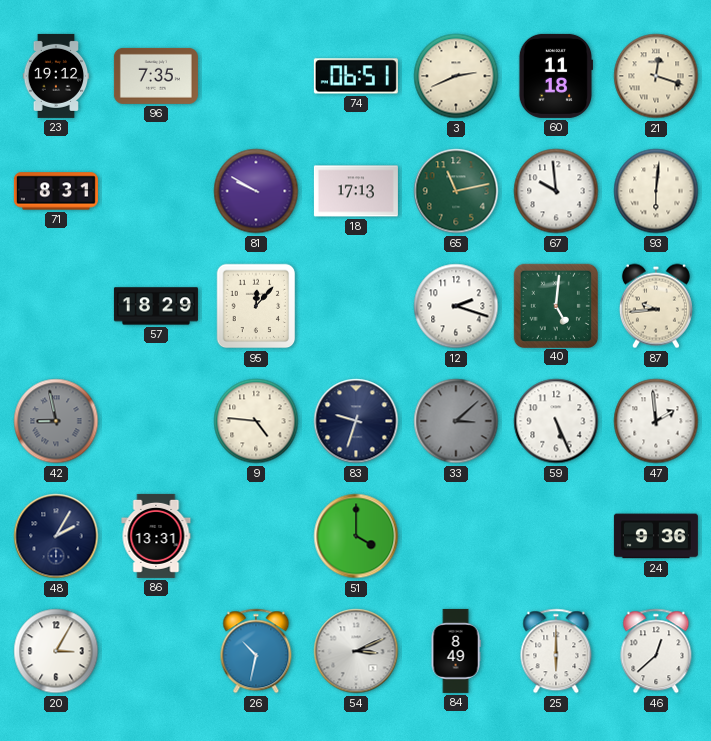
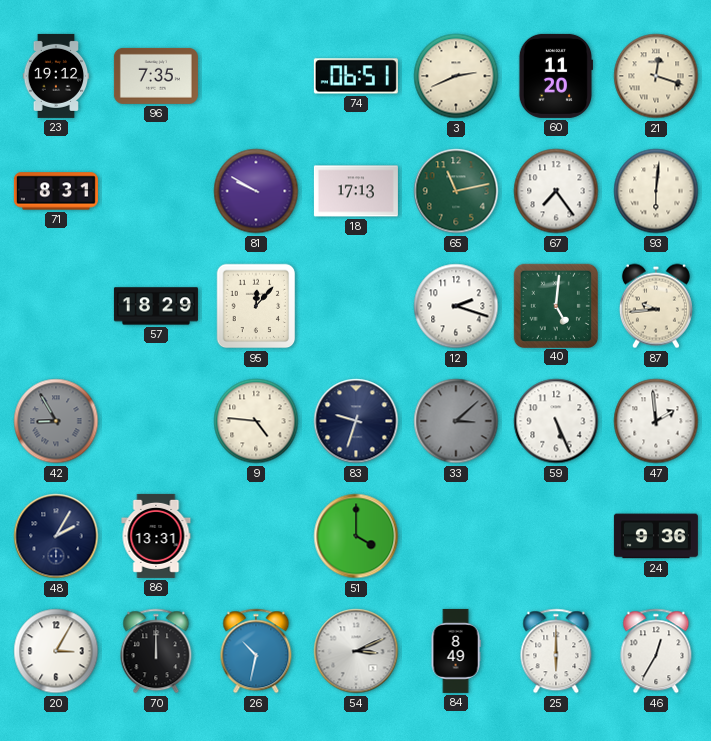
60: 11:18 -> 11:20
67: 9:59 -> 7:24
42: 8:58 -> 8:55
70: none -> 12:00
46: 12:38 -> 12:35
